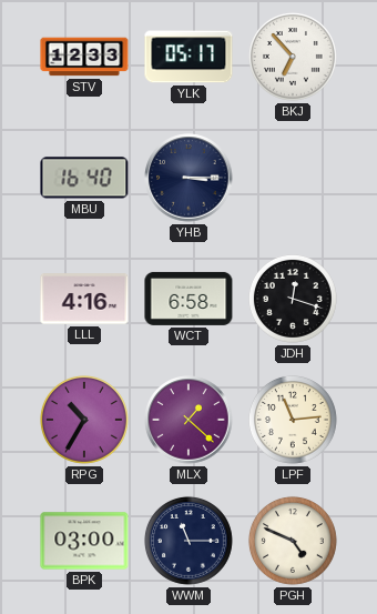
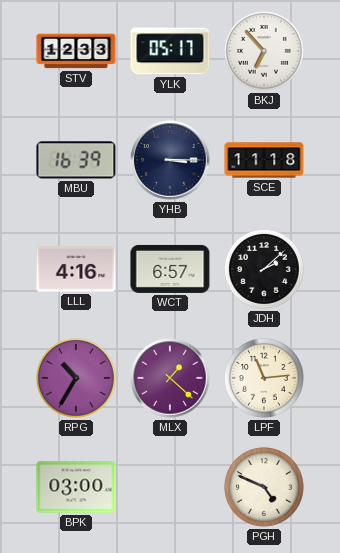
MBU: 16:40 -> 16:39
SCE: none -> 11:18
WCT: 6:58 -> 6:57
JDH: 12:18 -> 2:08
WWM: 11:15 -> none
